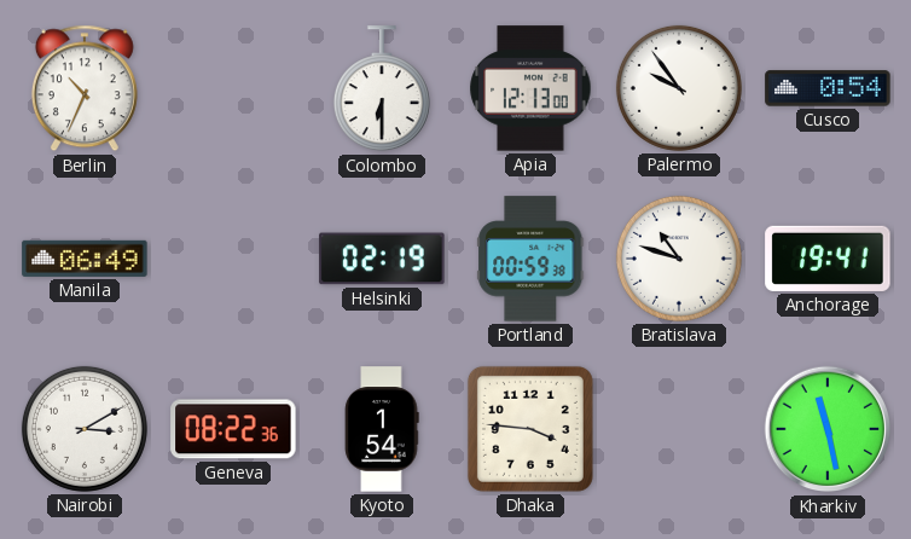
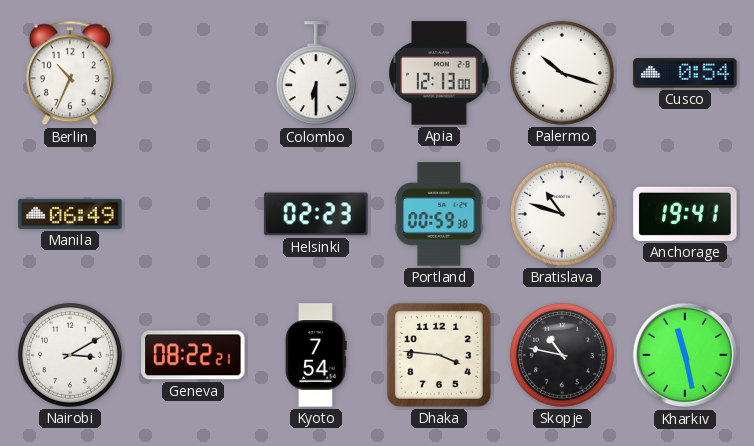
Palermo: 9:54 -> 10:18
Helsinki: 02:19 -> 02:23
Geneva: 08:22:36 -> 08:22:21
Kyoto: 1:54 -> 7:54
Skopje: none -> 10:47
